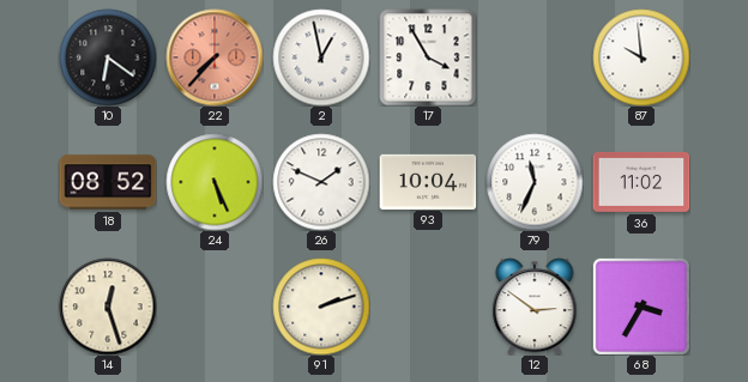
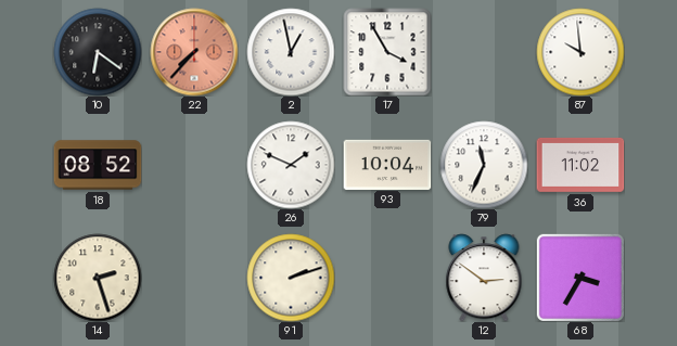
24: 5:26 -> none
14: 12:27 -> 2:27
